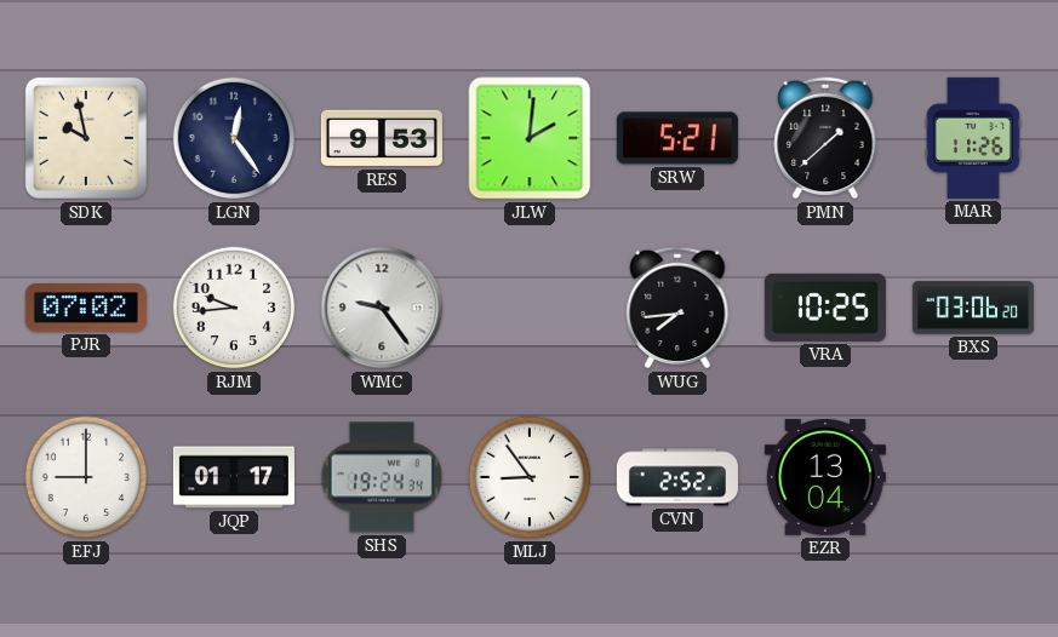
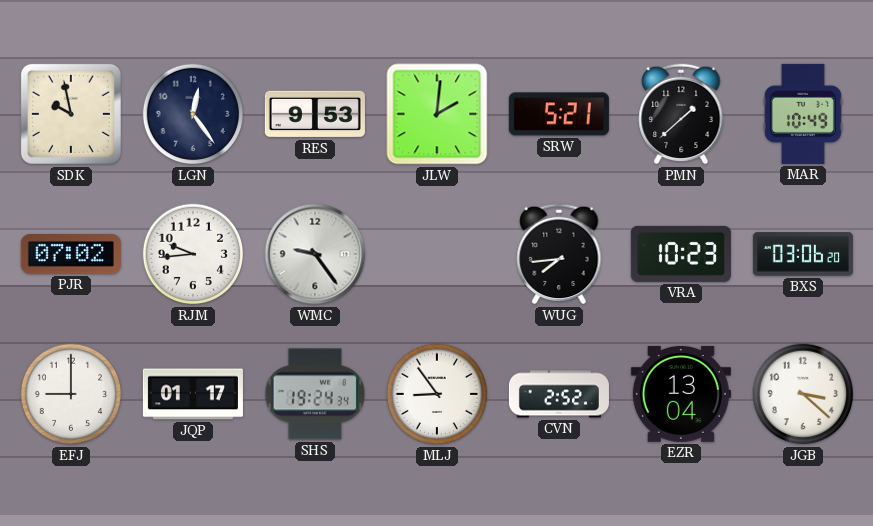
MAR: 11:26 -> 10:49
VRA: 10:25 -> 10:23
JGB: none -> 3:22
